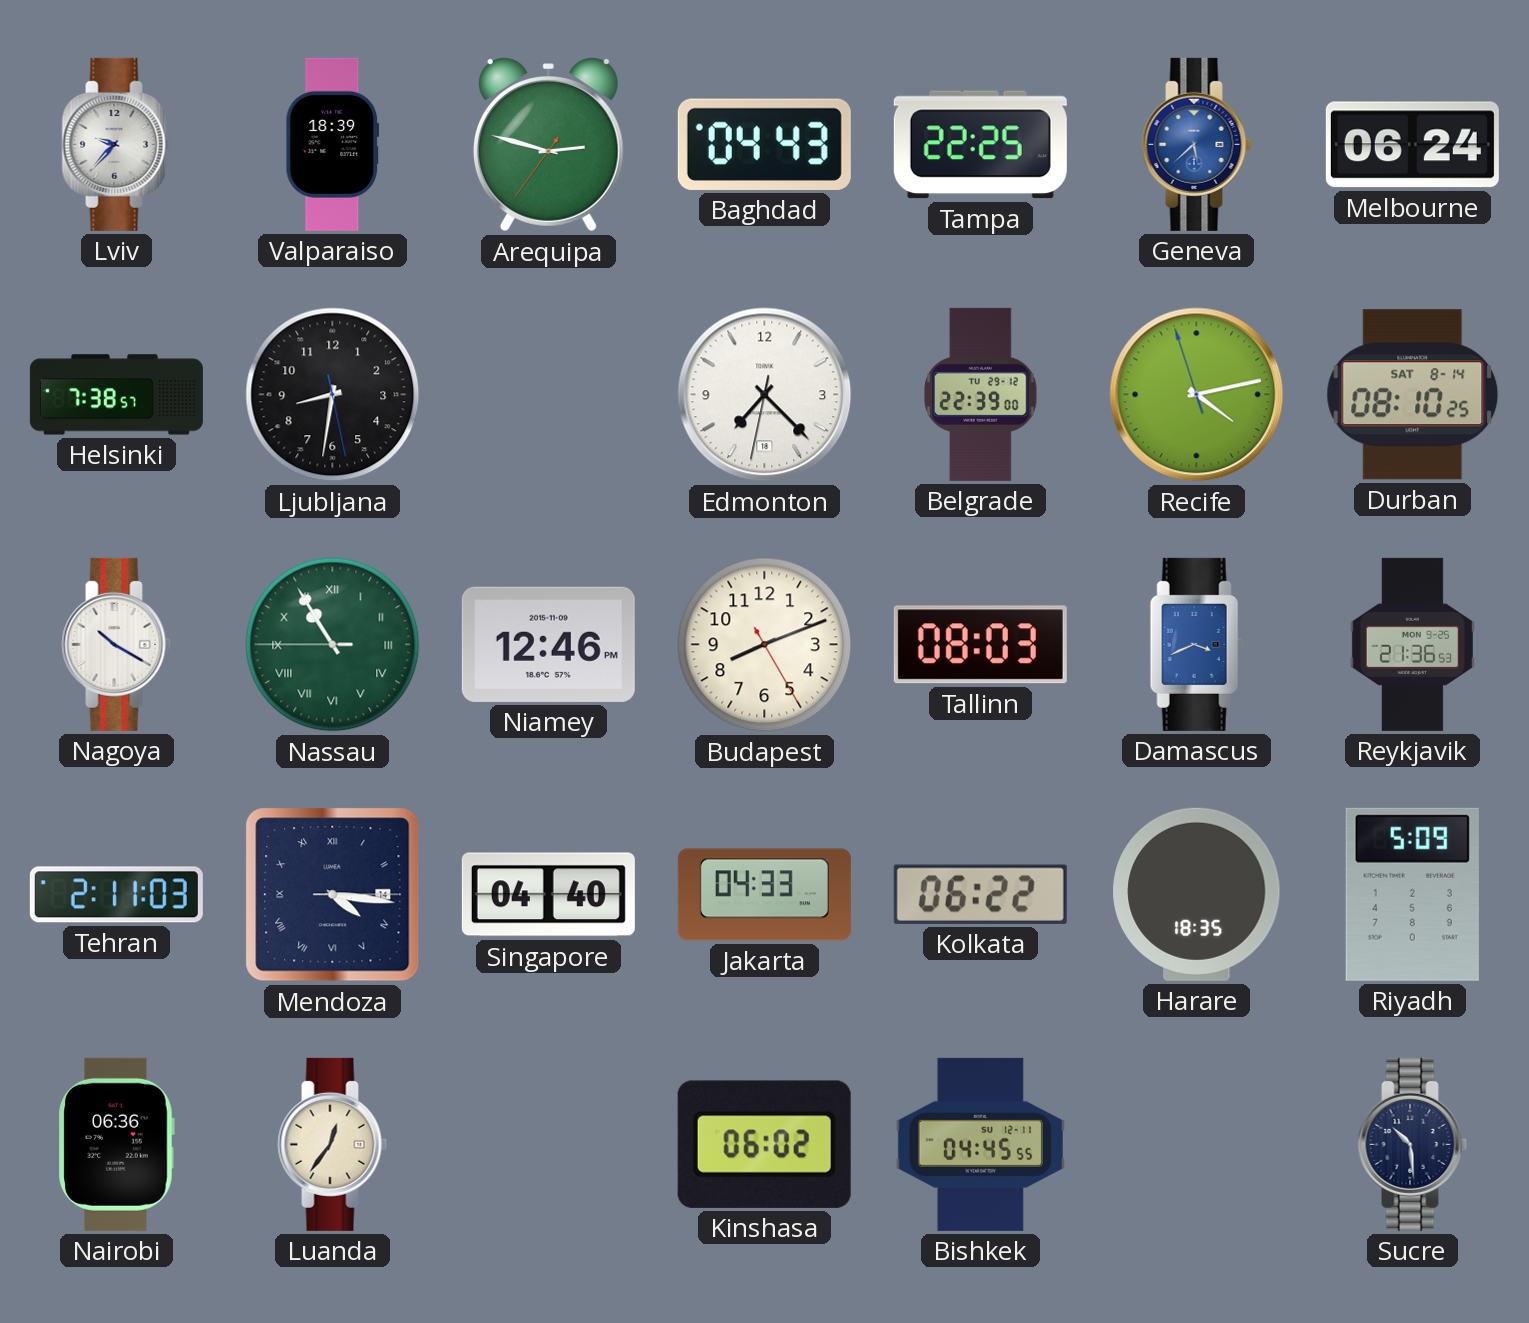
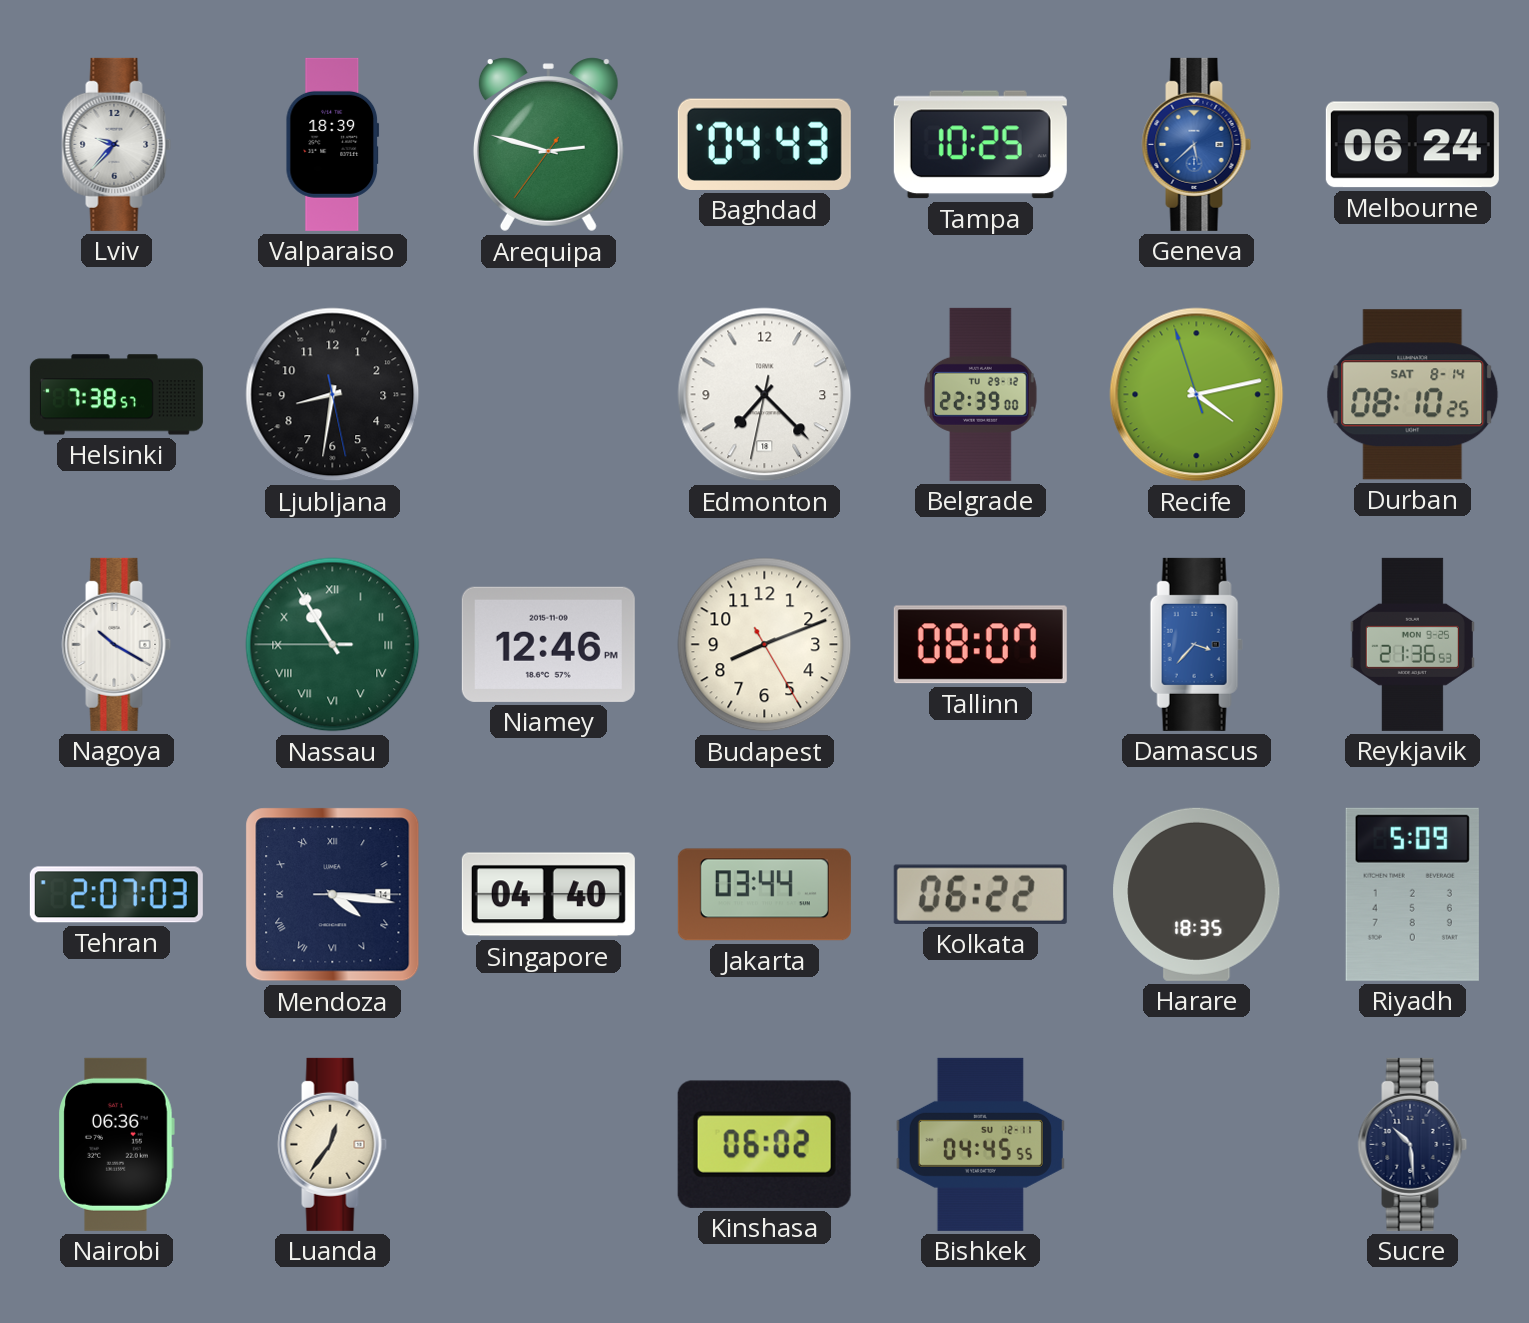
Tampa: 22:25 -> 10:25
Tallinn: 08:03 -> 08:07
Damascus: 3:41 -> 3:37
Tehran: 2:11 -> 2:07
Jakarta: 04:33 -> 03:44
